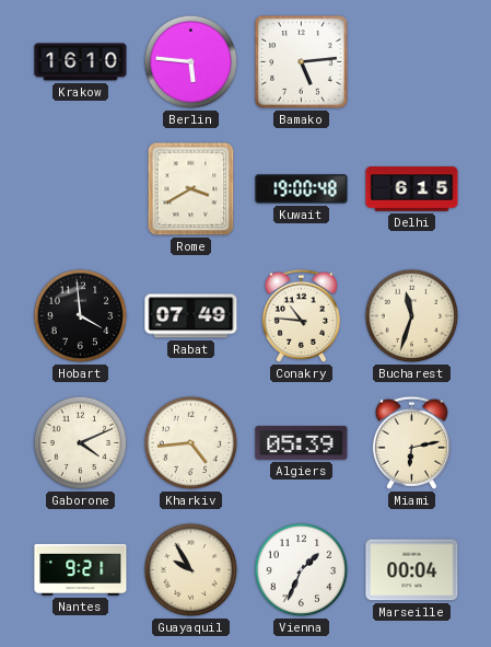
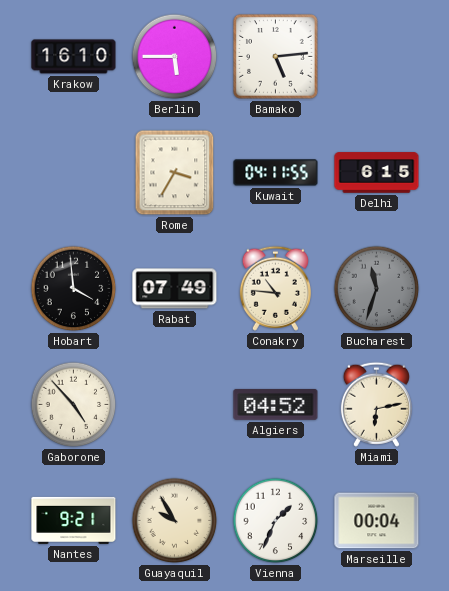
Berlin: 5:46 -> 5:45
Rome: 3:40 -> 3:35
Kuwait: 19:00 -> 04:11
Bucharest dial: cream -> grey
Gaborone: 4:11 -> 4:53
Kharkiv: 4:44 -> none
Algiers: 05:39 -> 04:52
